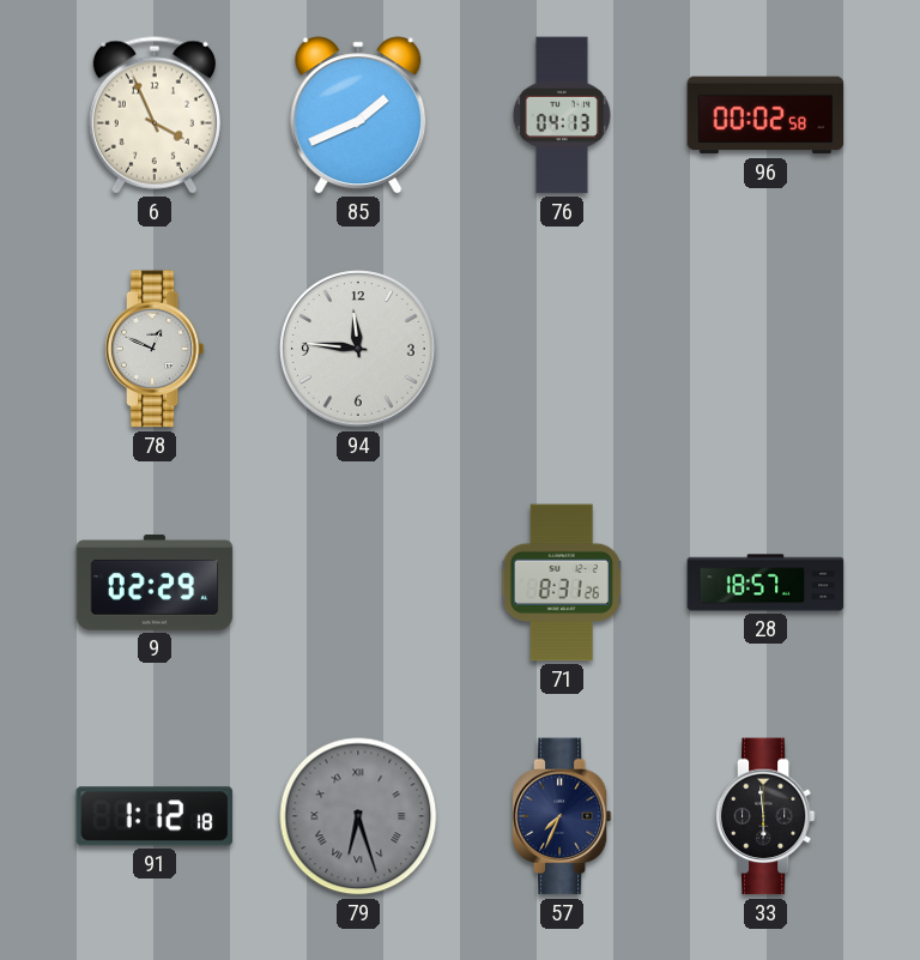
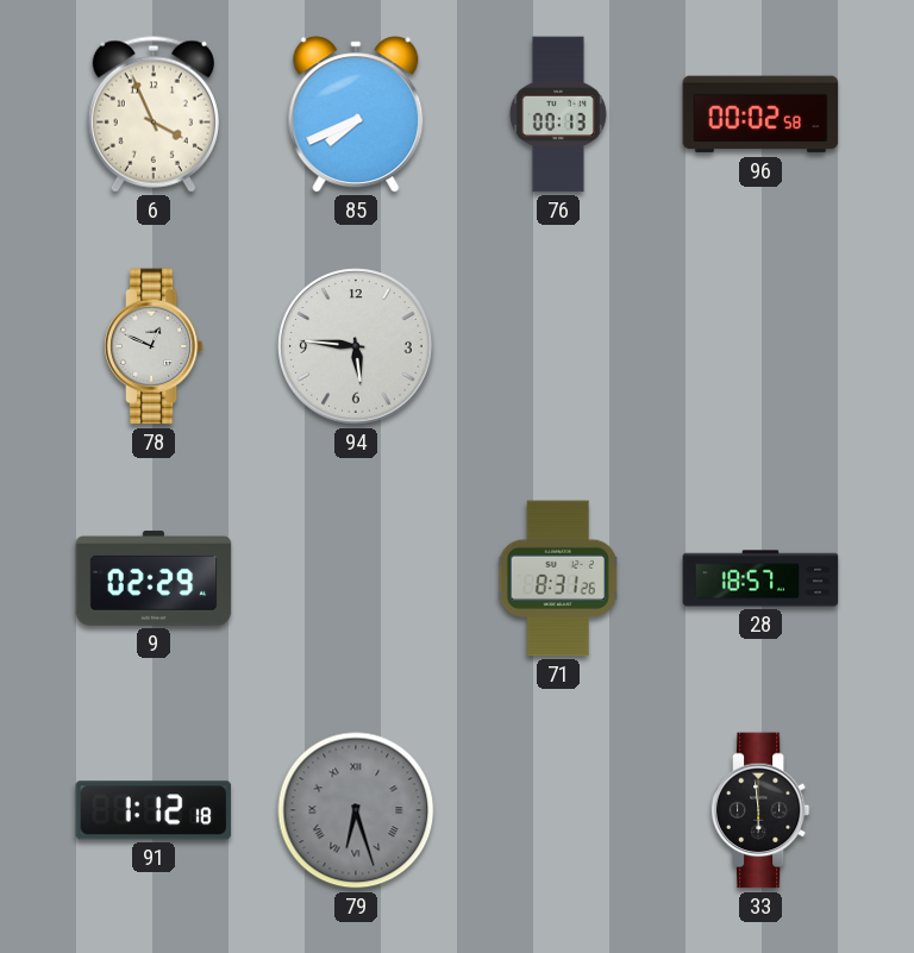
85: 1:41 -> 7:41
76: 04:13 -> 00:13
94: 11:46 -> 5:46
57: 7:34 -> none
